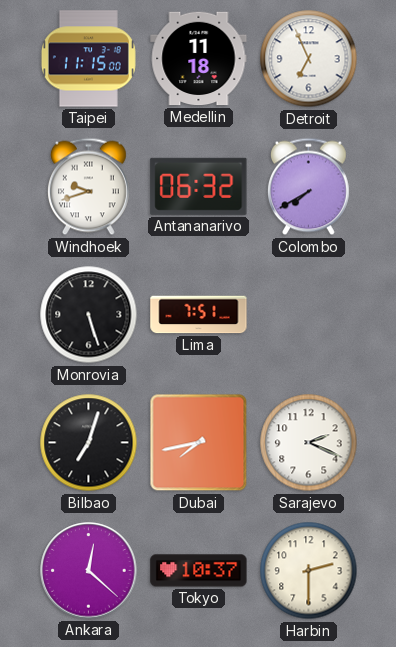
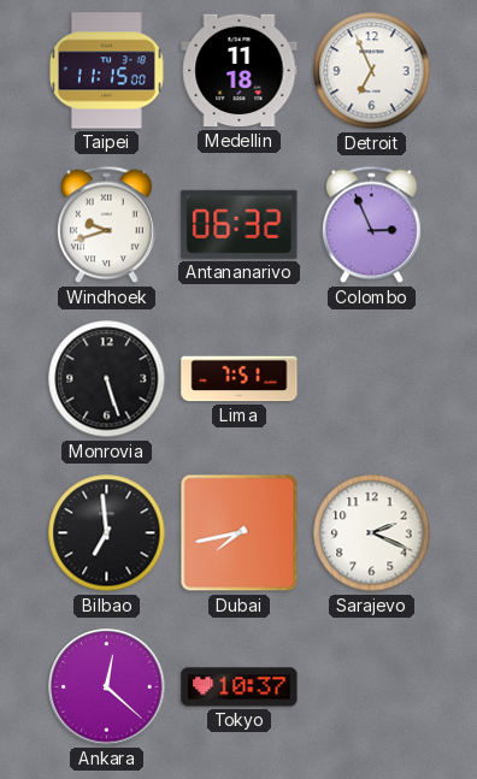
Colombo: 7:40 -> 2:56
Bilbao: 7:03 -> 6:59
Harbin: 2:30 -> none
